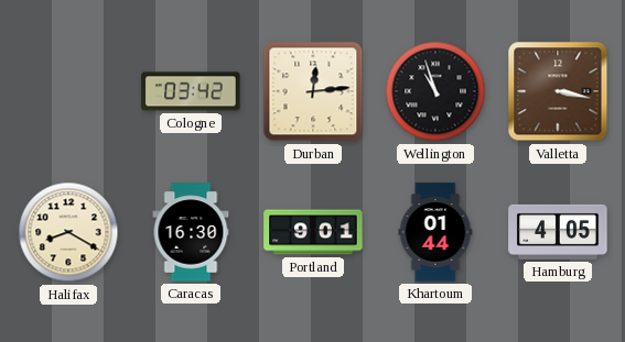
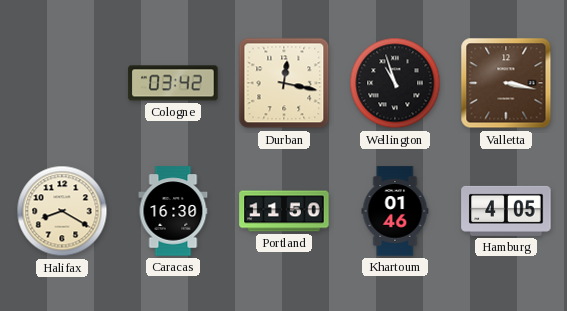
Durban: 12:14 -> 12:17
Portland: 9:01 -> 11:50
Khartoum: 01:44 -> 01:46
